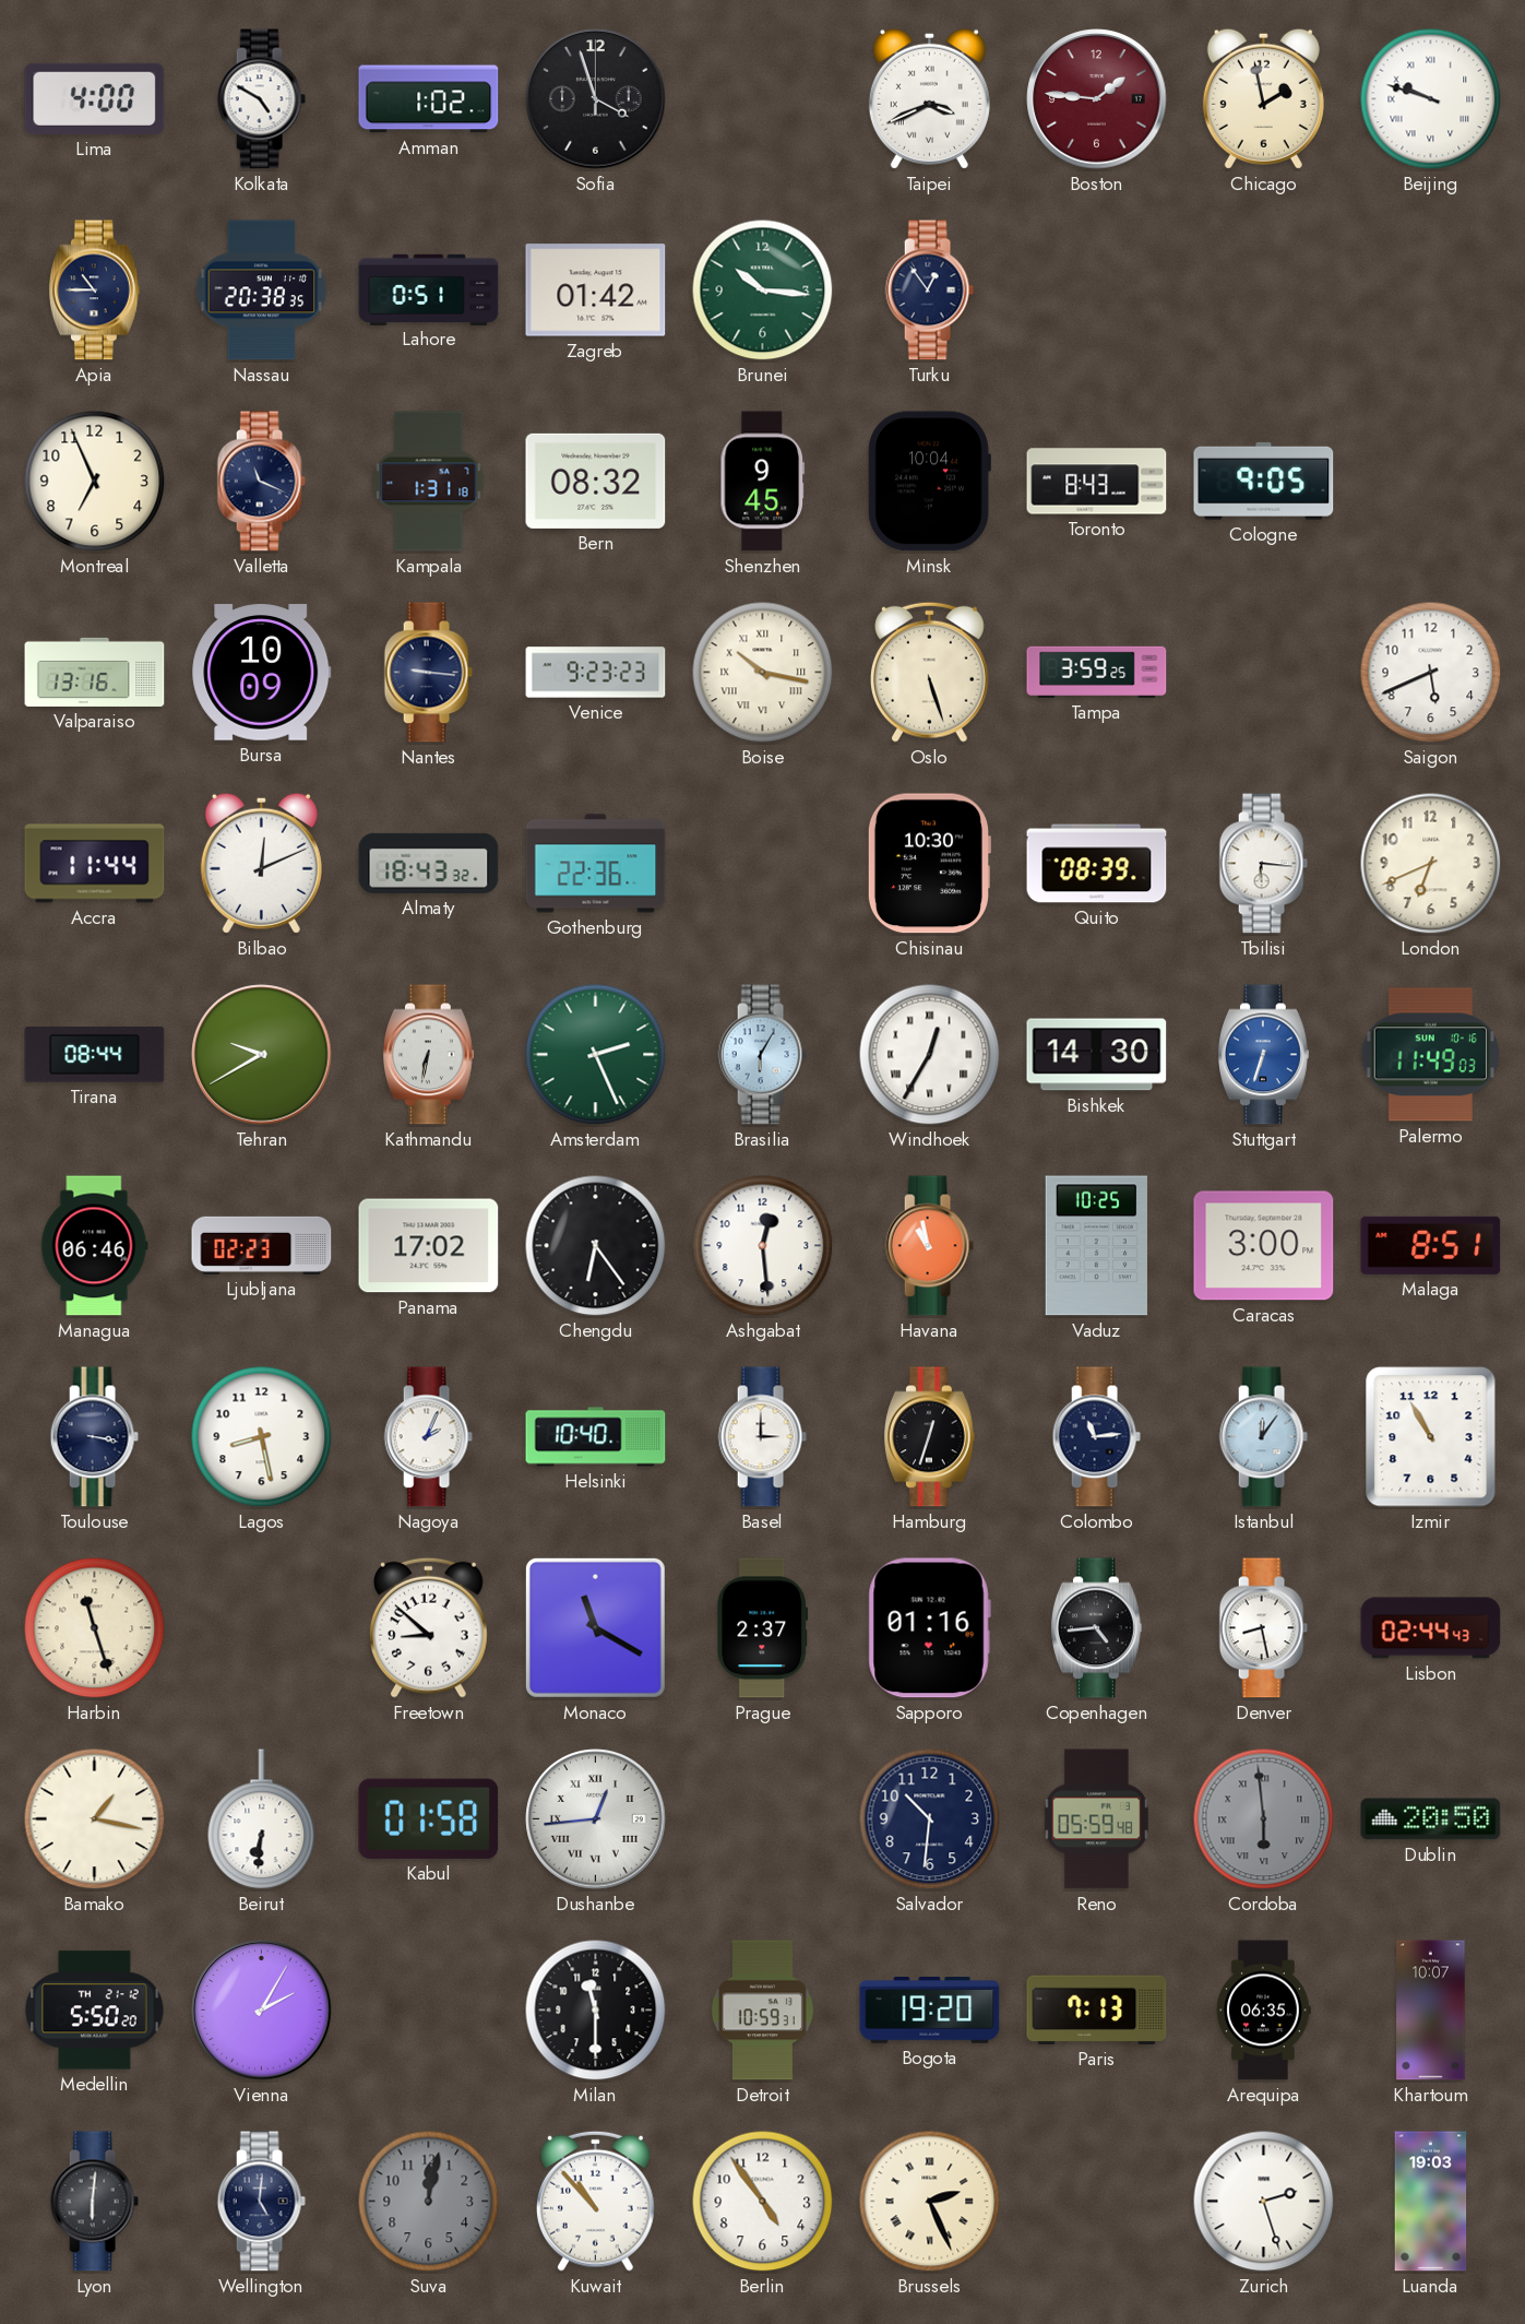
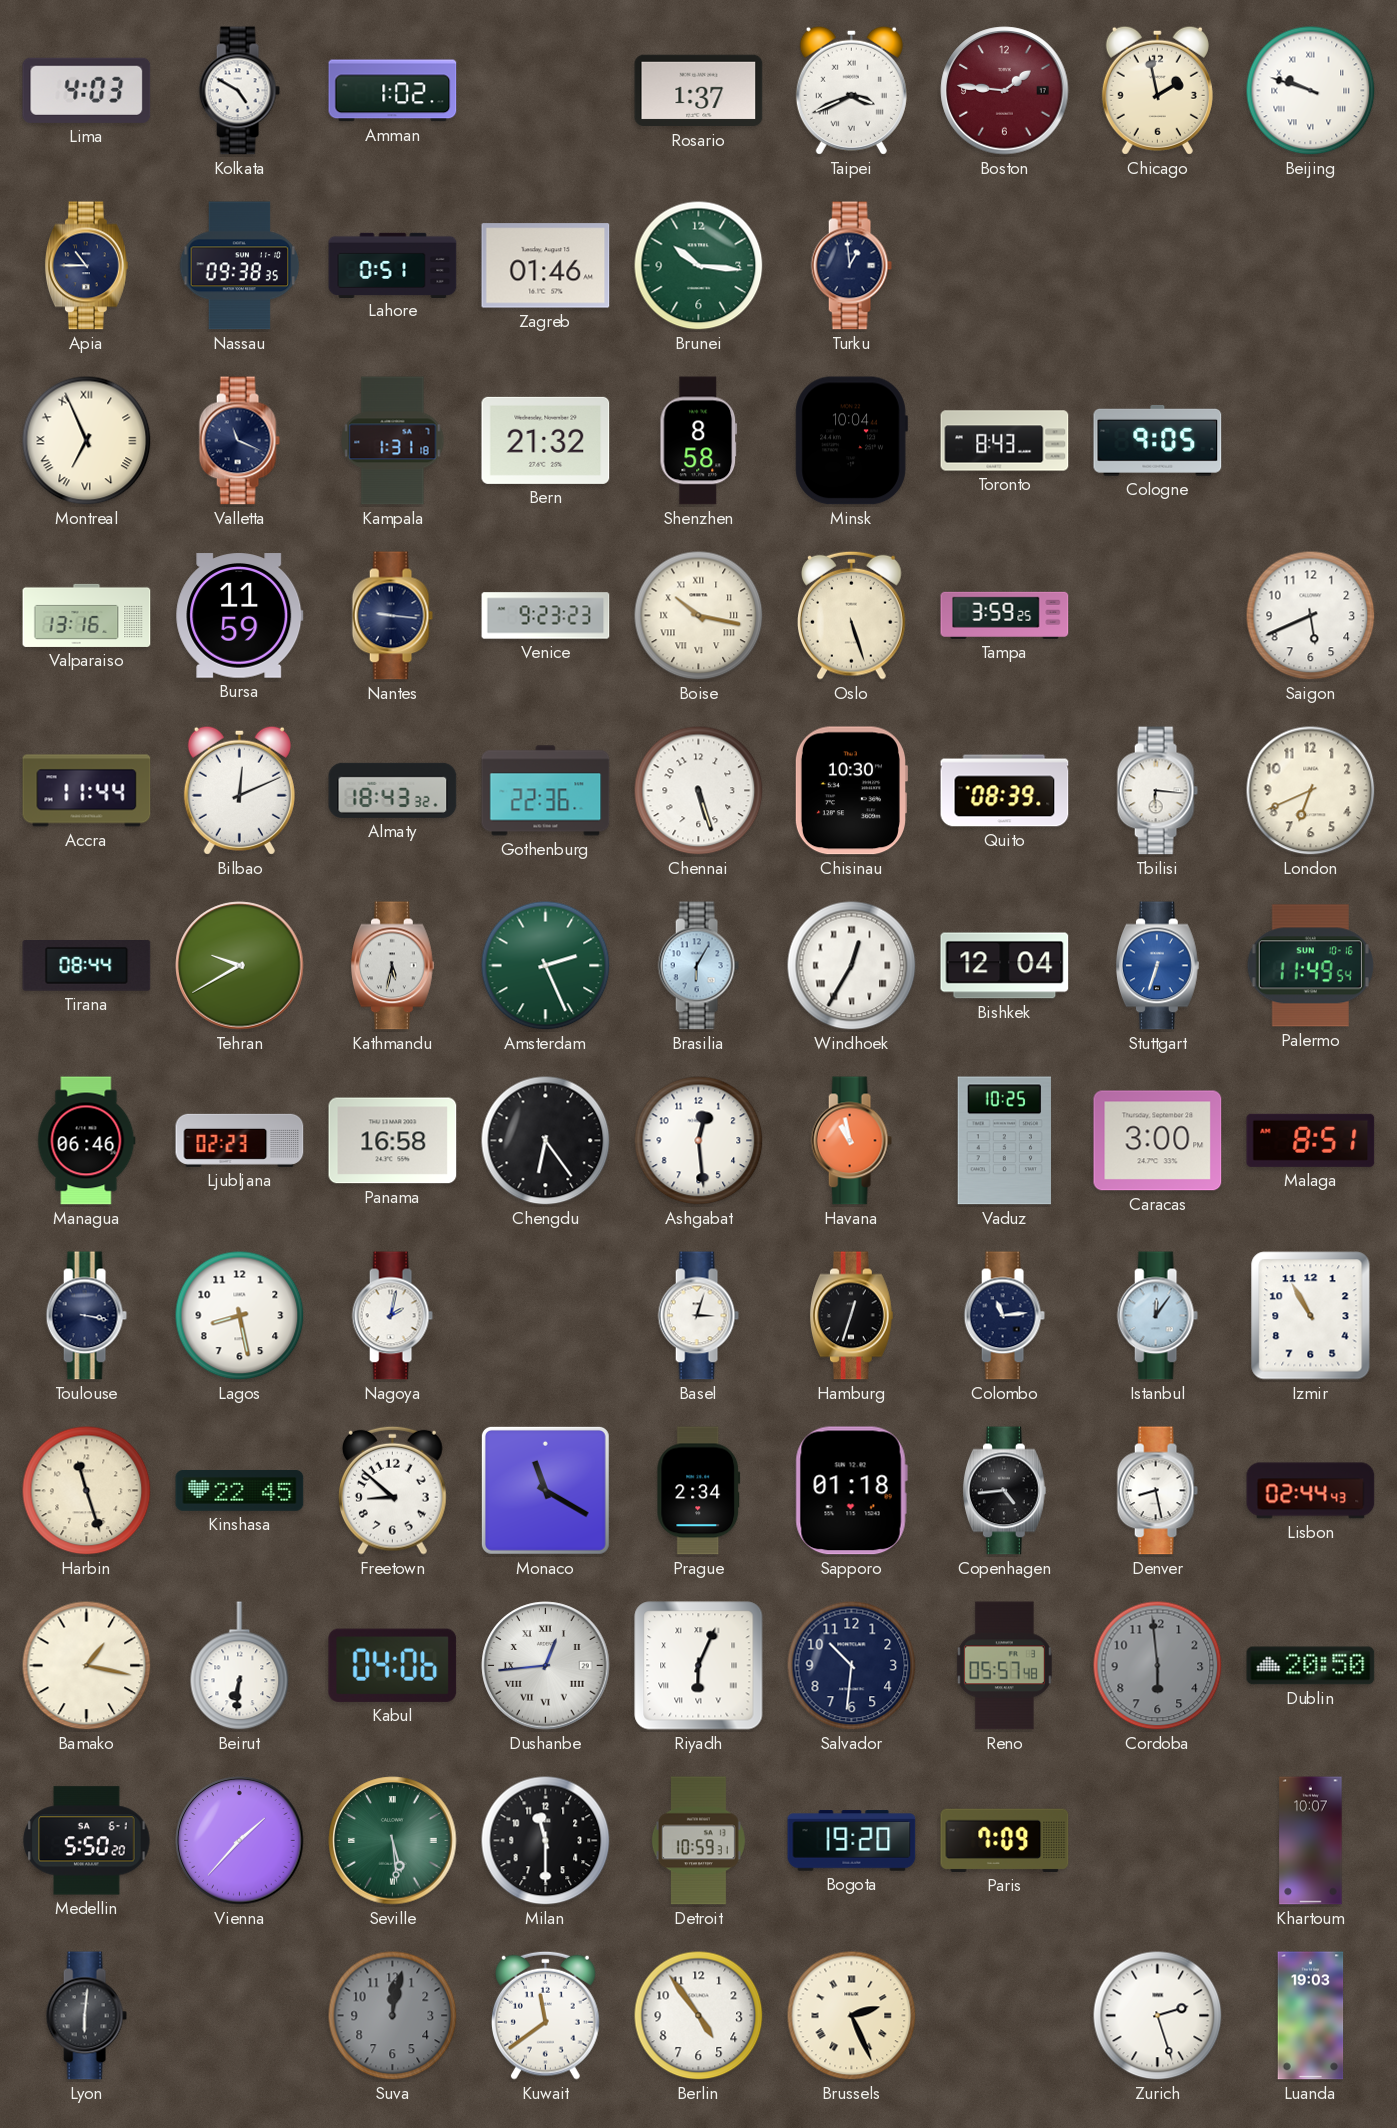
Lima: 4:00 -> 4:03
Sofia: 3:57 -> none
Rosario: none -> 1:37
Nassau: 20:38 -> 09:38
Zagreb: 01:42 -> 01:46
Turku: 12:54 -> 12:59
Montreal numerals: Arabic -> Roman
Bern: 08:32 -> 21:32
Shenzhen: 9:45 -> 8:58
Bursa: 10:09 -> 11:59
Chennai: none -> 5:27
Kathmandu: 6:32 -> 5:32
Bishkek: 14:30 -> 12:04
Palermo: 11:49:03 -> 11:49:54
Panama: 17:02 -> 16:58
Nagoya: 2:04 -> 2:02
Helsinki: 10:40 -> none
Basel: 3:00 -> 3:03
Kinshasa: none -> 22:45
Prague: 2:37 -> 2:34
Sapporo: 01:16 -> 01:18
Kabul: 01:58 -> 04:06
Riyadh: none -> 6:04
Reno: 05:59 -> 05:57
Cordoba numerals: Roman -> Arabic
Medellin date: TH 21-12 -> SA 6-1
Vienna: 2:05 -> 1:37
Seville: none -> 5:29
Paris: 7:13 -> 7:09
Arequipa: 06:35 -> none
Wellington: 5:01 -> none
Kuwait: 10:53 -> 11:39
